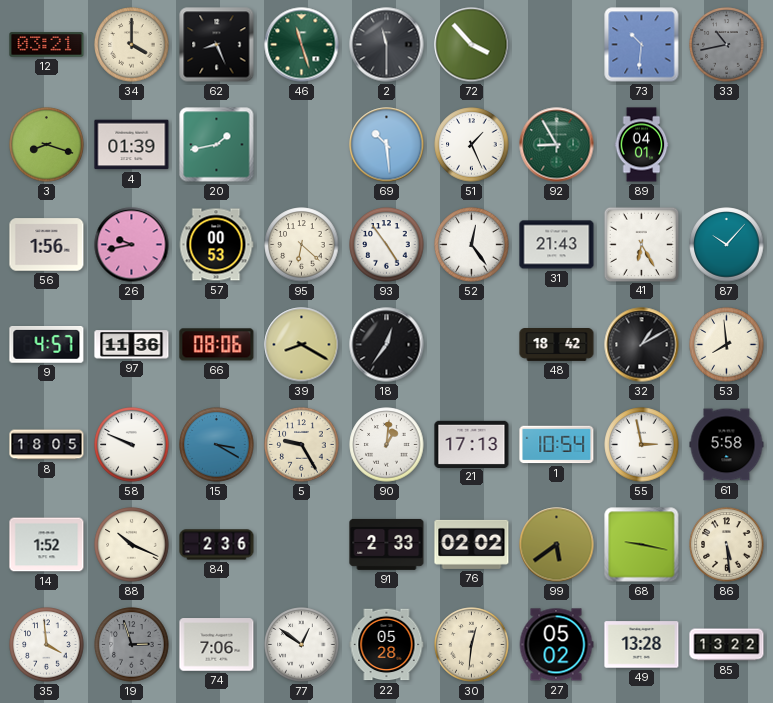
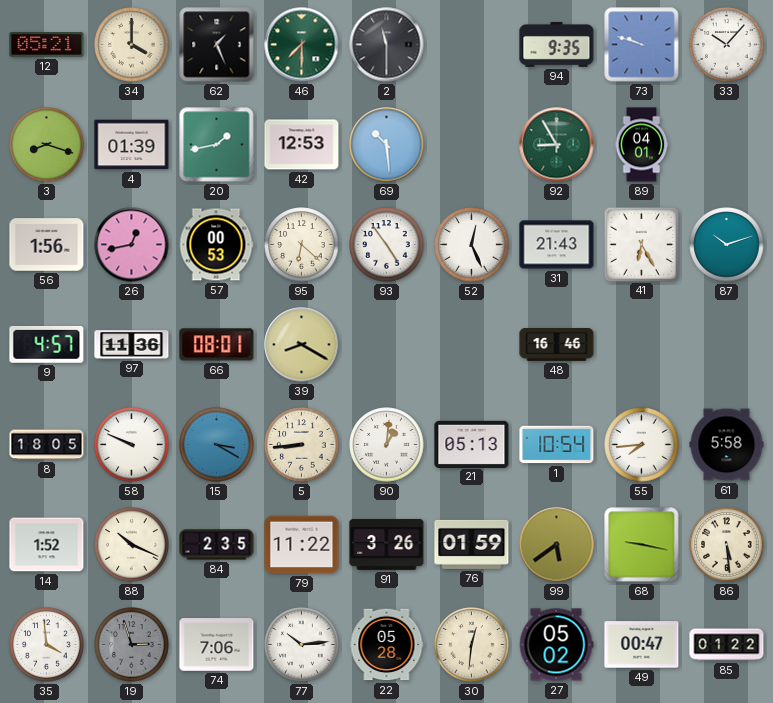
12: 03:21 -> 05:21
62: 8:26 -> 1:26
46: 11:27 -> 7:30
72: 3:53 -> none
94: none -> 9:35
73: 10:31 -> 9:48
33: 10:43 -> 10:07
33 dial: grey -> white
42: none -> 12:53
51: 1:26 -> none
26: 9:43 -> 12:43
52: 12:24 -> 12:26
87: 10:07 -> 10:12
66: 08:06 -> 08:01
18: 12:36 -> none
48: 18:42 -> 16:46
32: 1:10 -> none
53: 7:59 -> none
5: 9:25 -> 8:44
21: 17:13 -> 05:13
55: 2:58 -> 7:44
84: 2:36 -> 2:35
79: none -> 11:22
91: 2:33 -> 3:26
76: 02:02 -> 01:59
77: 12:51 -> 10:14
49: 13:28 -> 00:47
85: 13:22 -> 01:22
